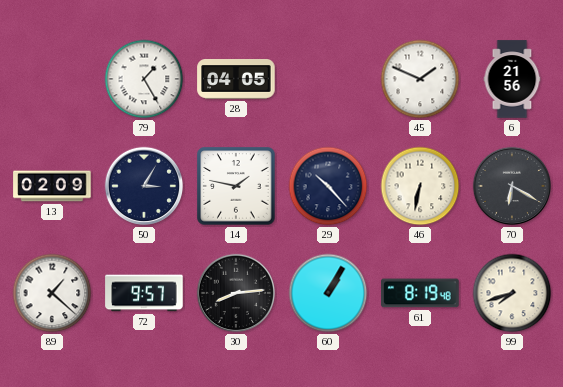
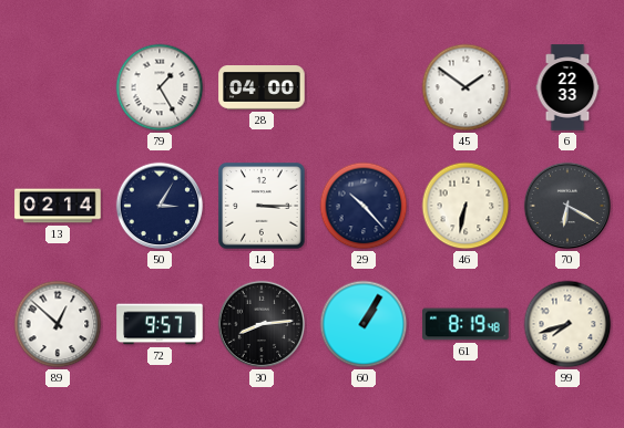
28: 04:05 -> 04:00
45: 1:49 -> 1:51
6: 21:56 -> 22:33
13: 02:09 -> 02:14
14: 1:47 -> 3:15
89: 1:22 -> 12:52
